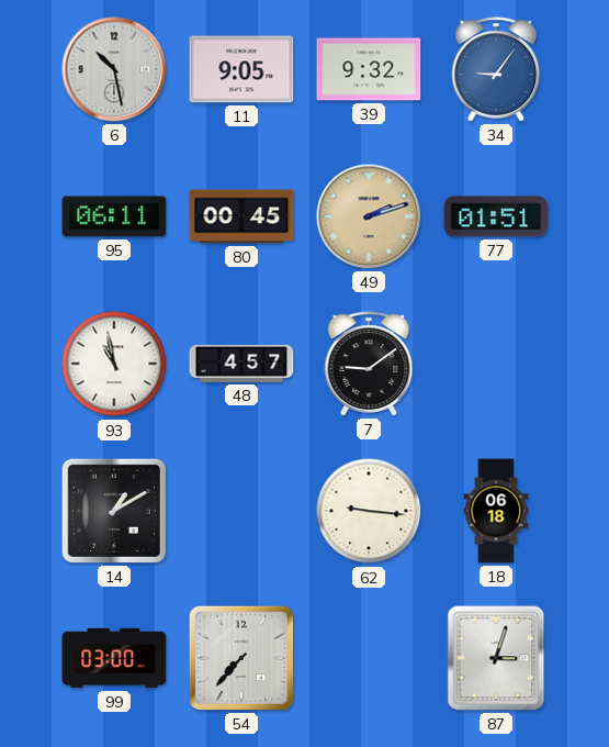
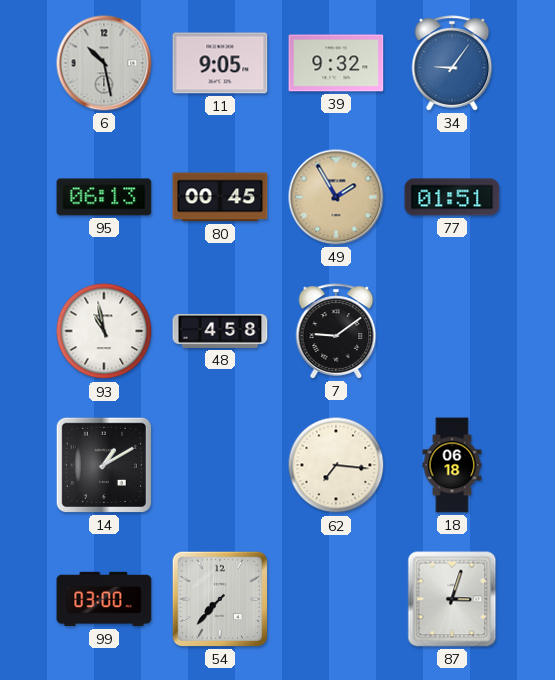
95: 06:11 -> 06:13
49: 2:12 -> 1:55
48: 4:57 -> 4:58
62: 9:16 -> 7:16
